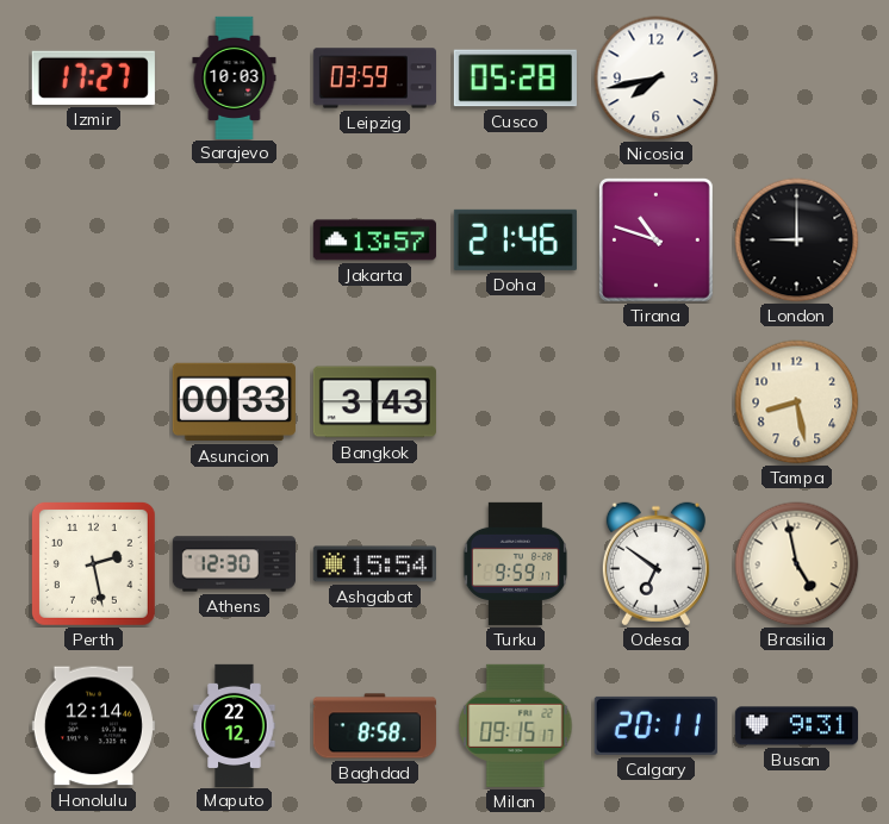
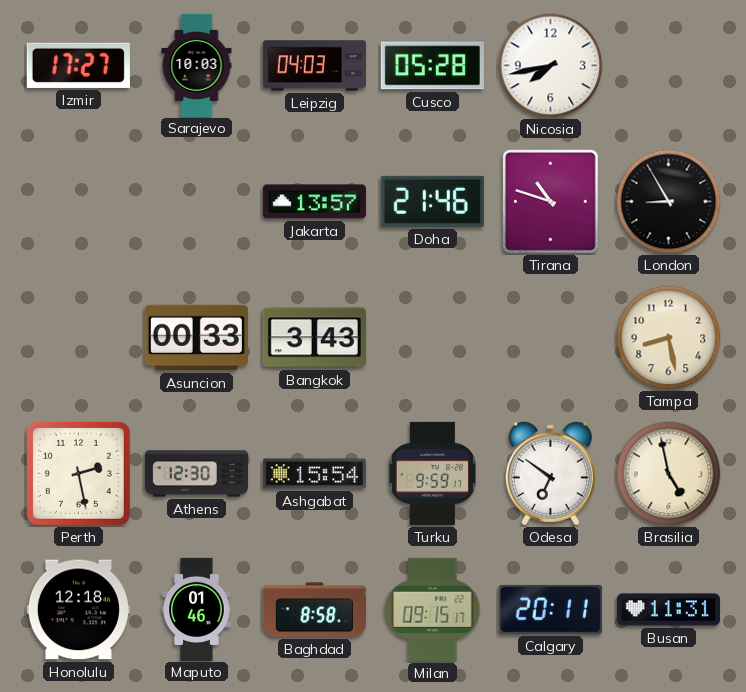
Leipzig: 03:59 -> 04:03
London: 9:00 -> 8:55
Honolulu: 12:14 -> 12:18
Maputo: 22:12 -> 01:46
Busan: 9:31 -> 11:31
